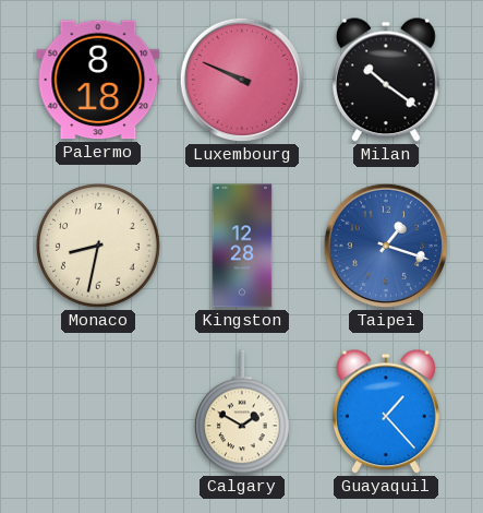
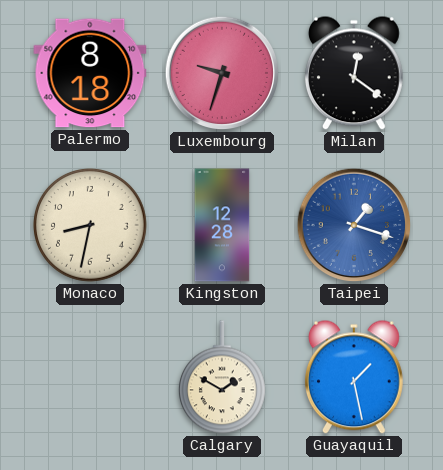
Luxembourg: 9:49 -> 9:33
Milan: 10:21 -> 12:21
Guayaquil: 1:23 -> 1:28
